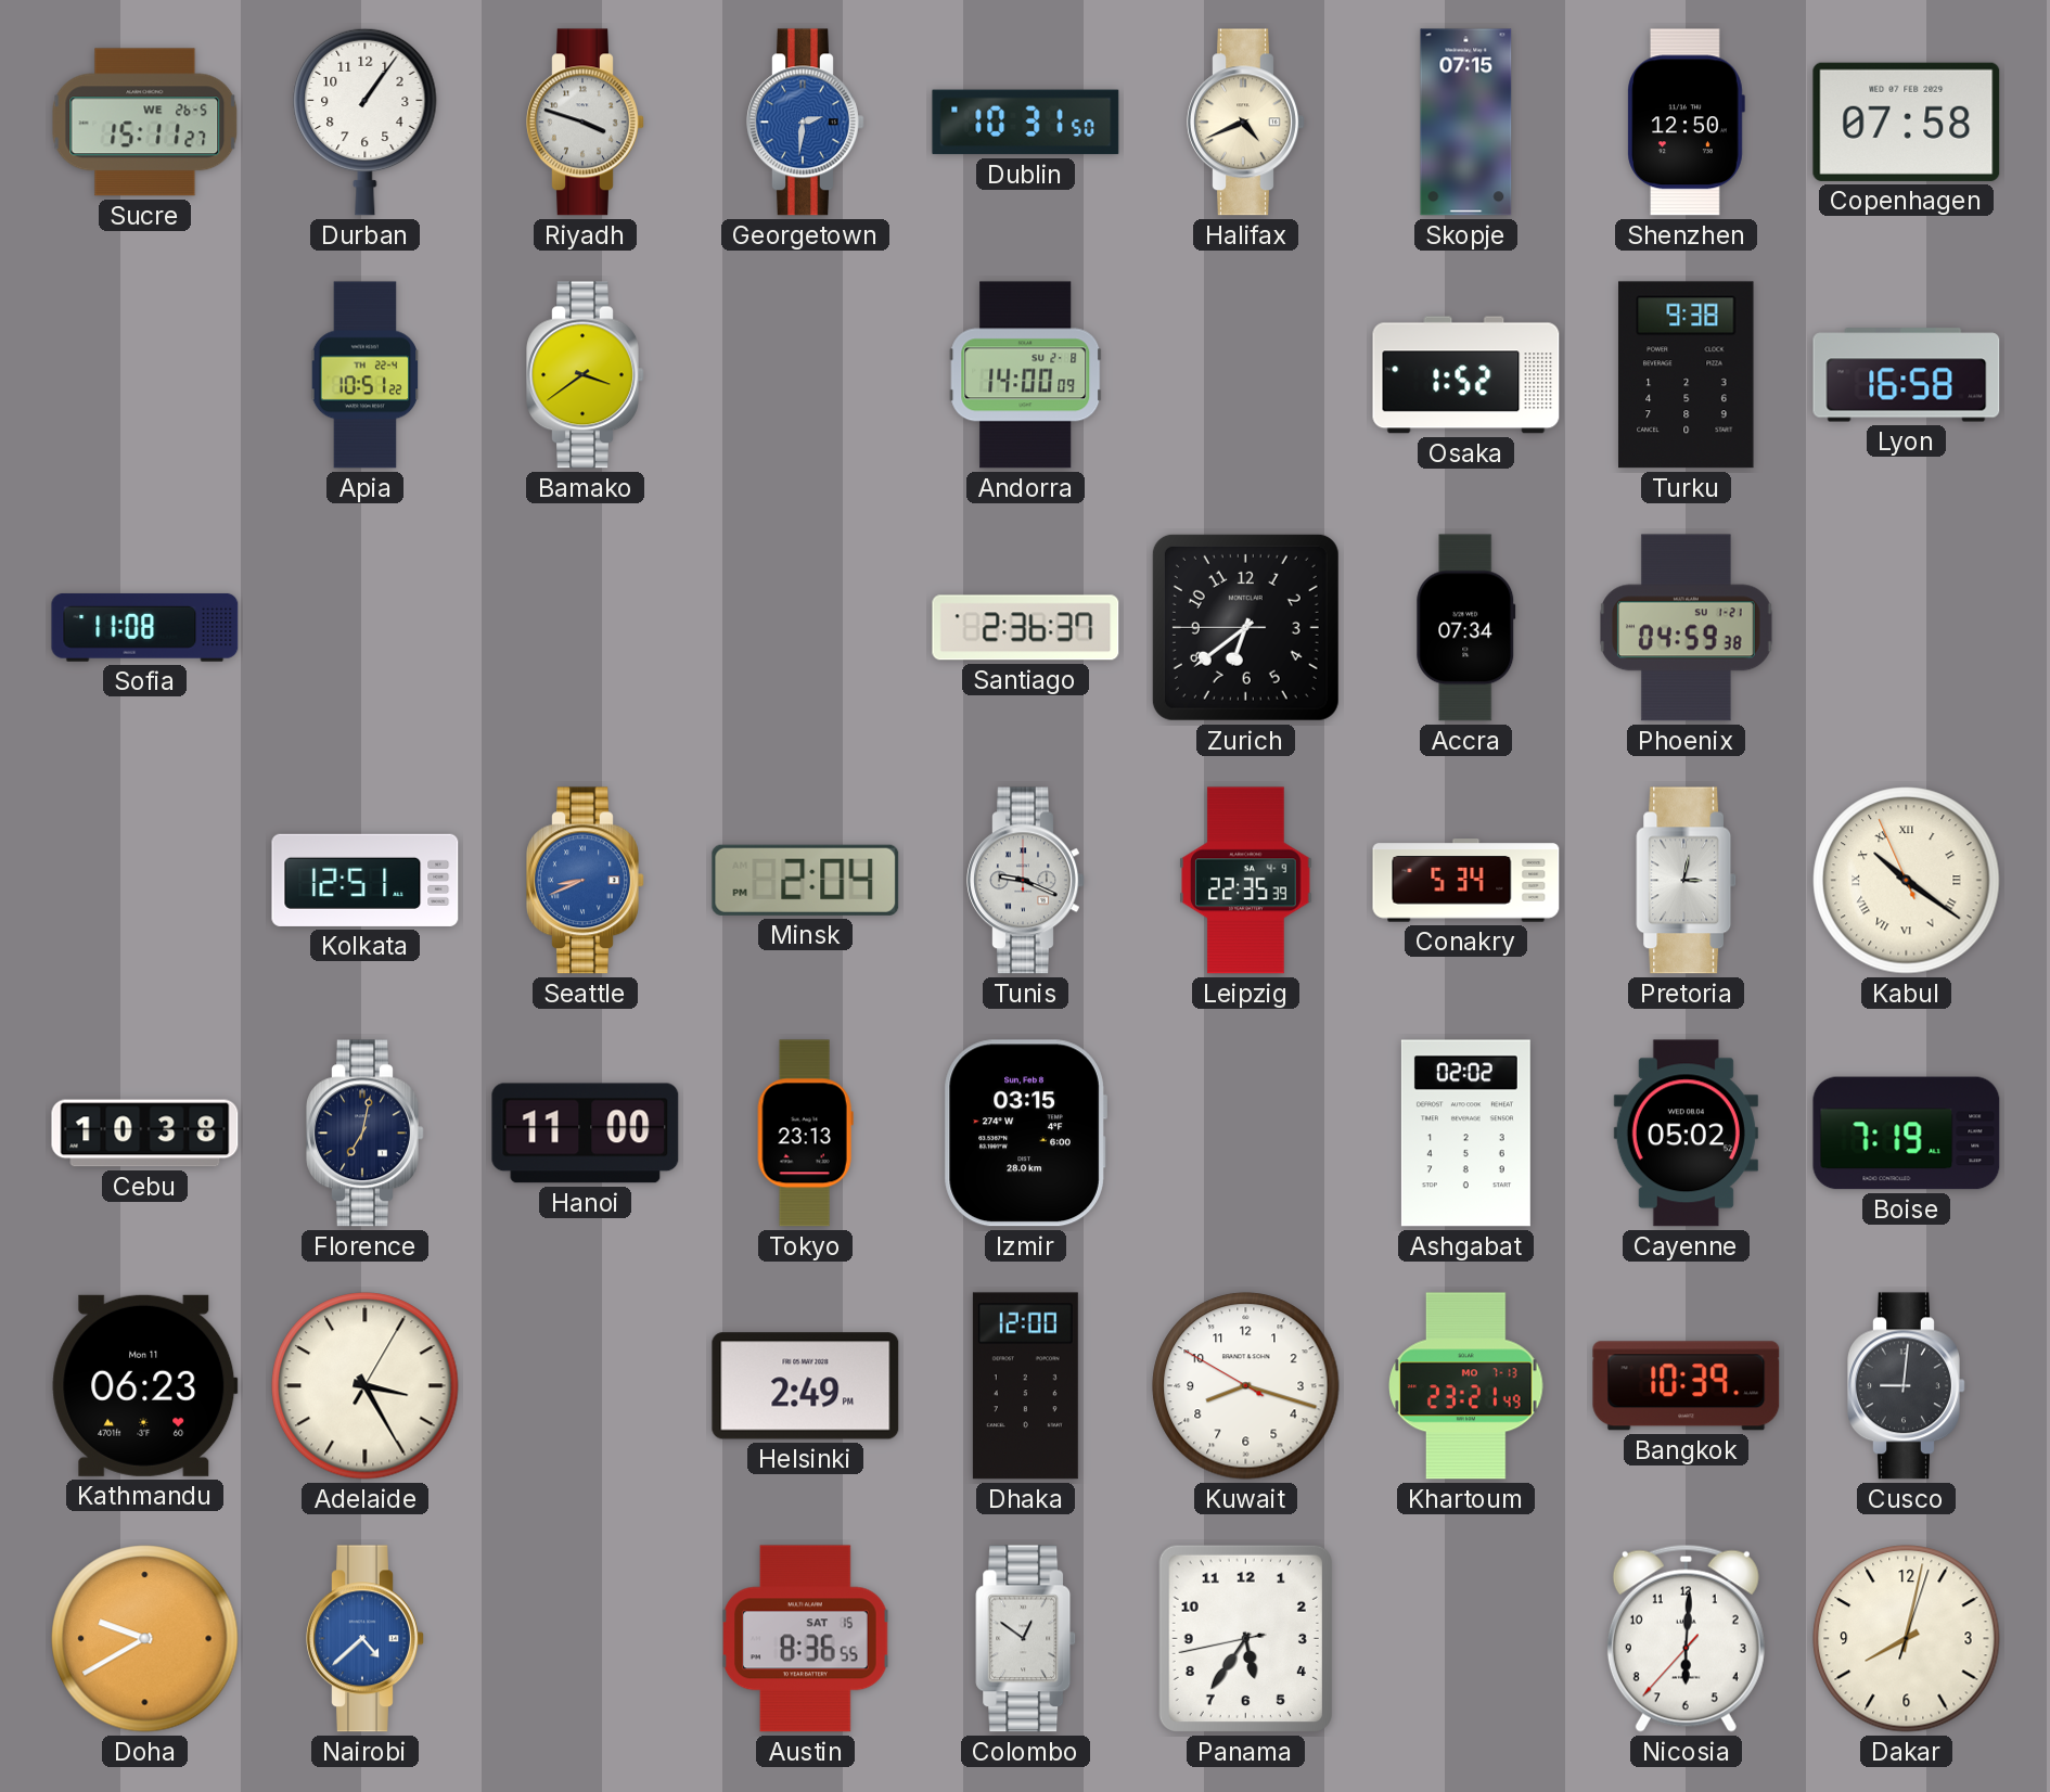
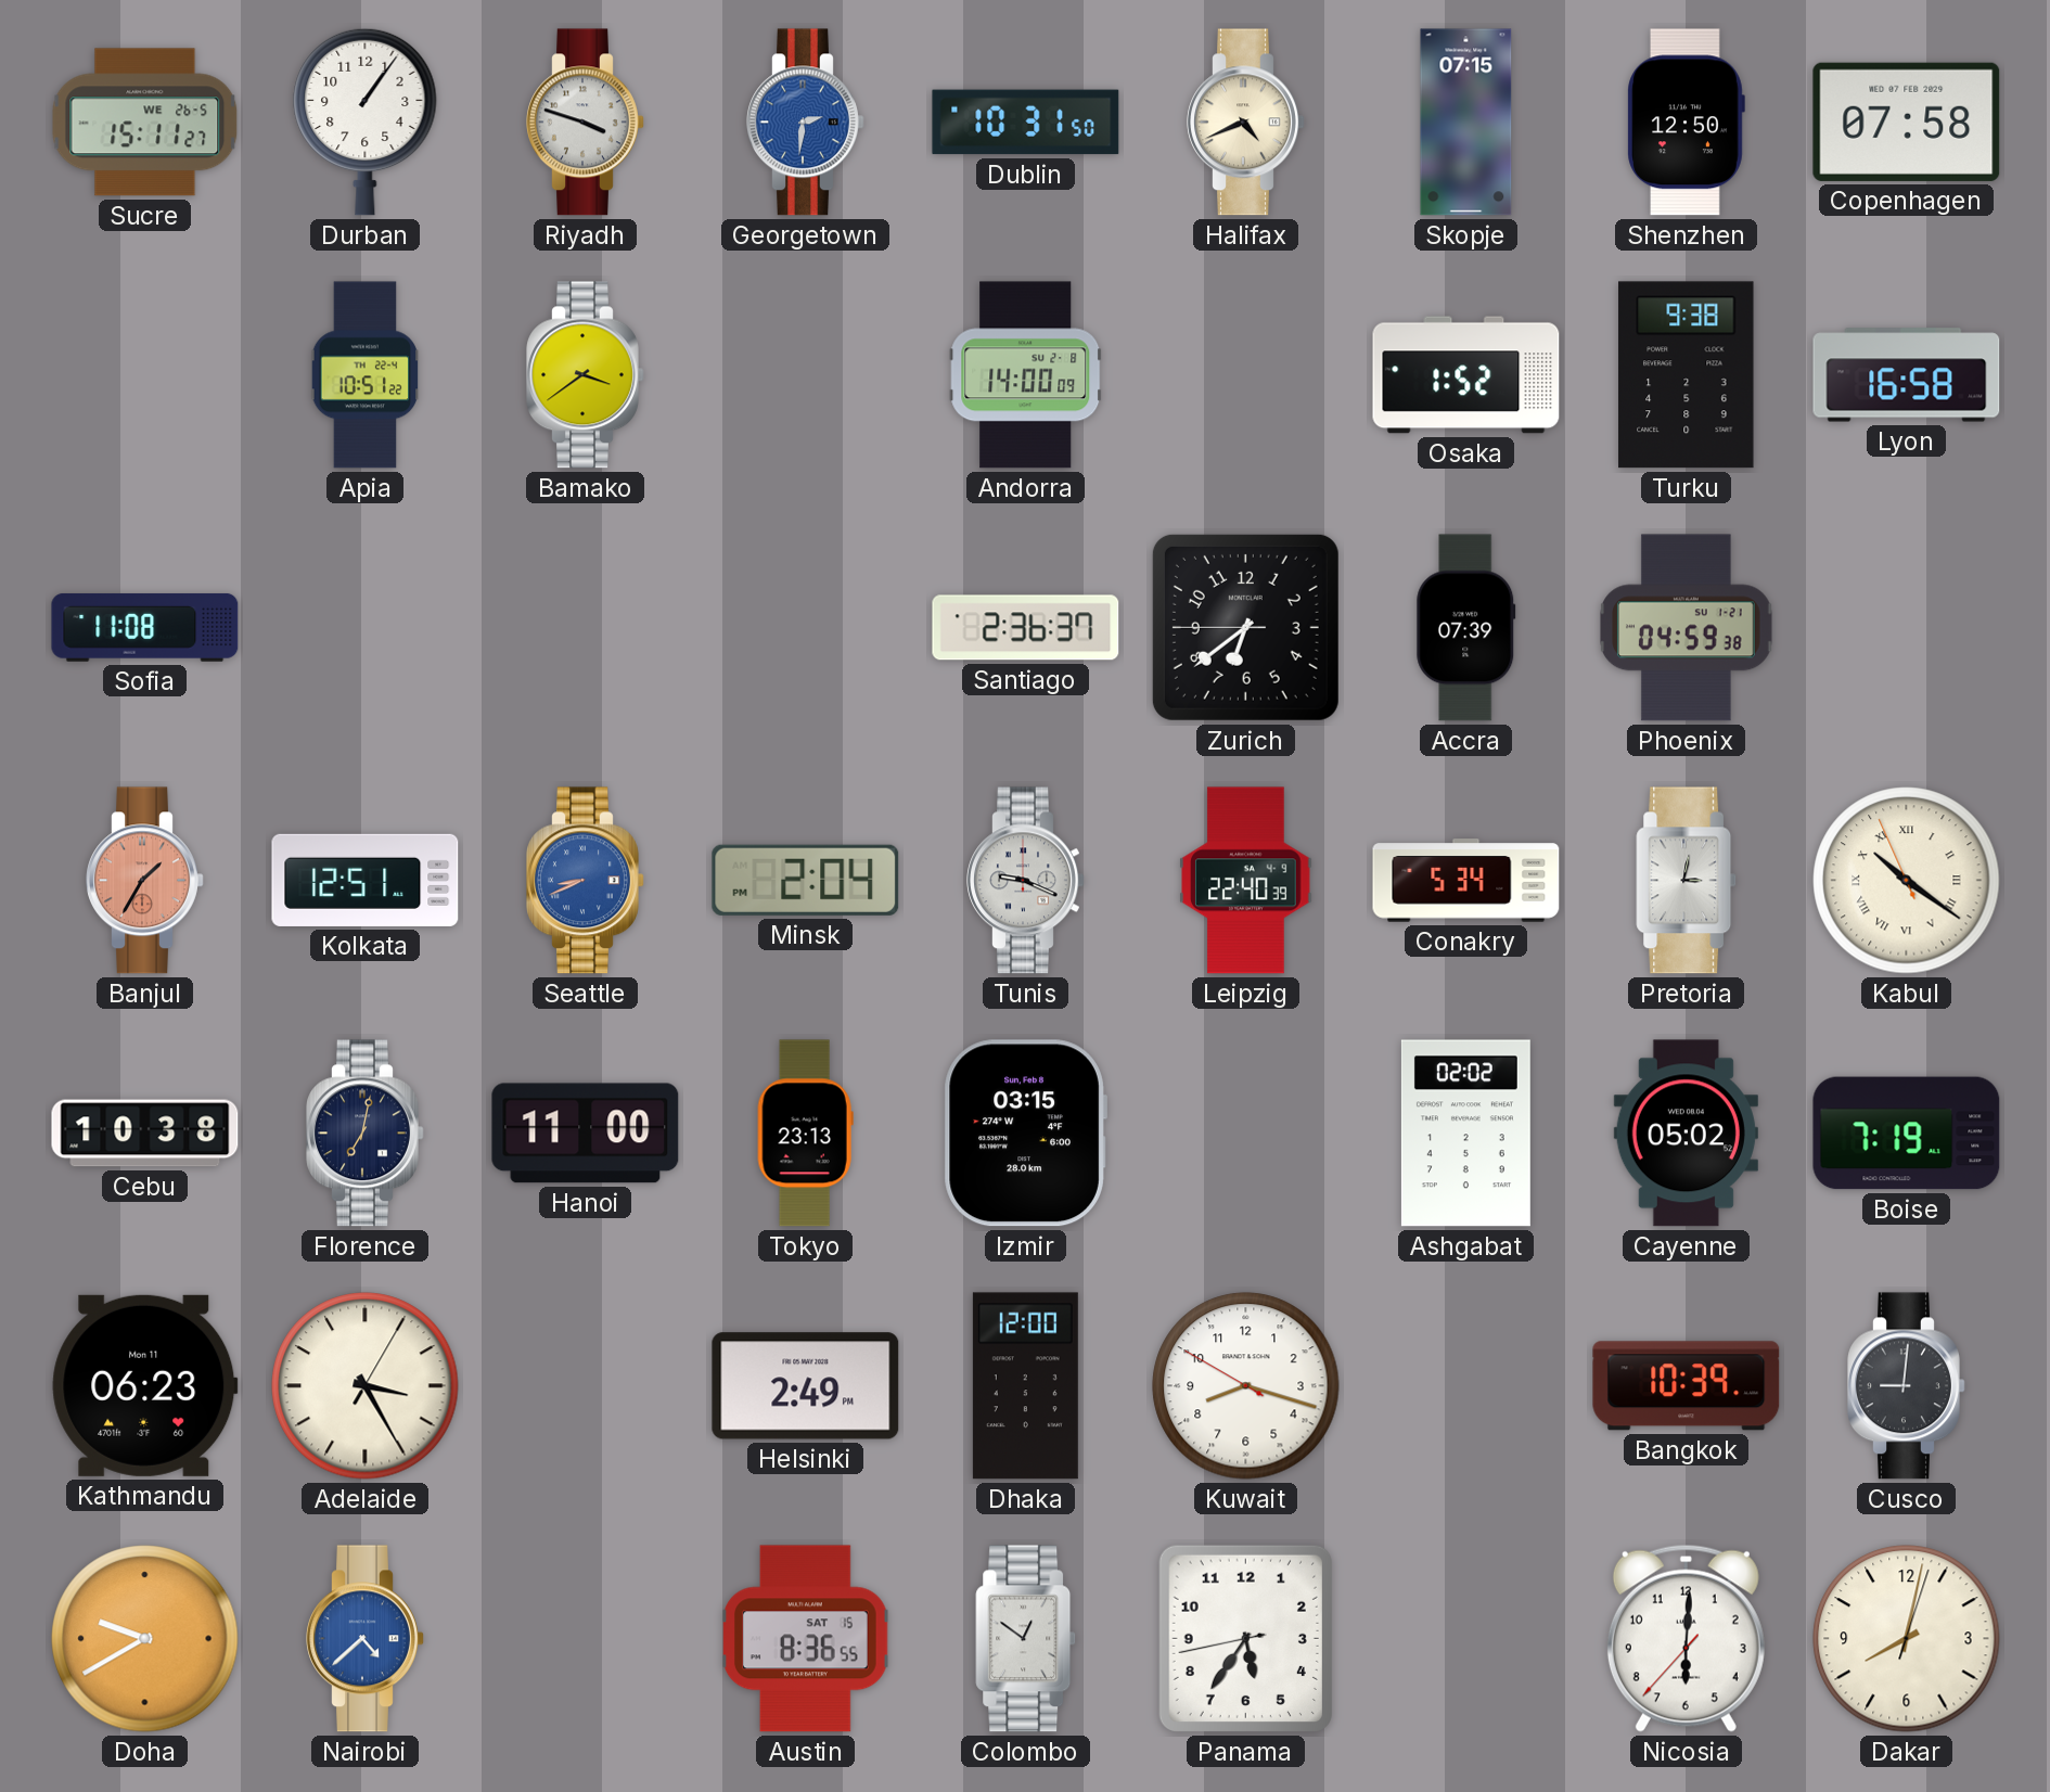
Accra: 07:34 -> 07:39
Banjul: none -> 1:35
Leipzig: 22:35 -> 22:40
Khartoum: 23:21 -> none
